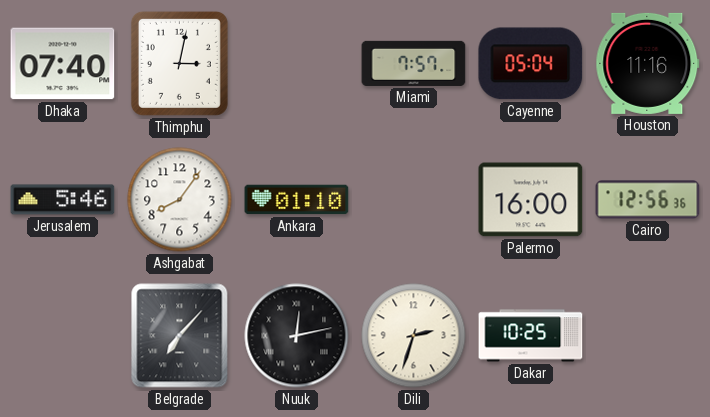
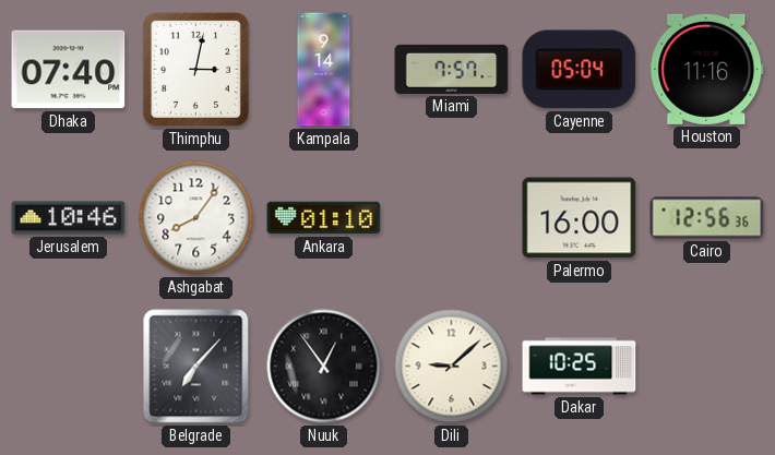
Kampala: none -> 9:14
Jerusalem: 5:46 -> 10:46
Nuuk: 12:13 -> 12:54
Dili: 2:33 -> 9:08
